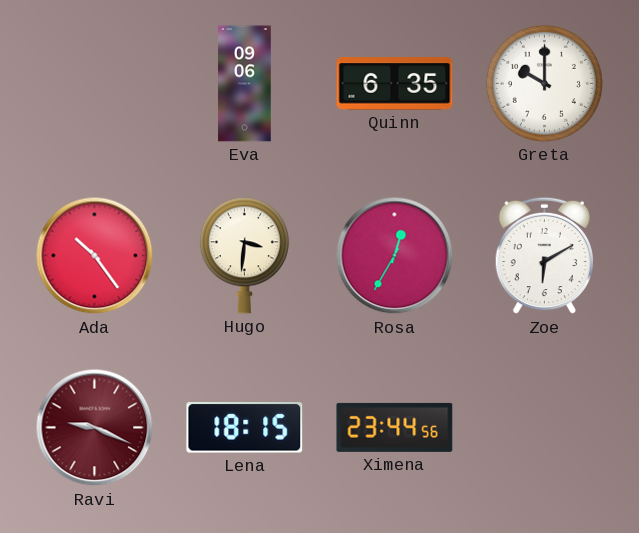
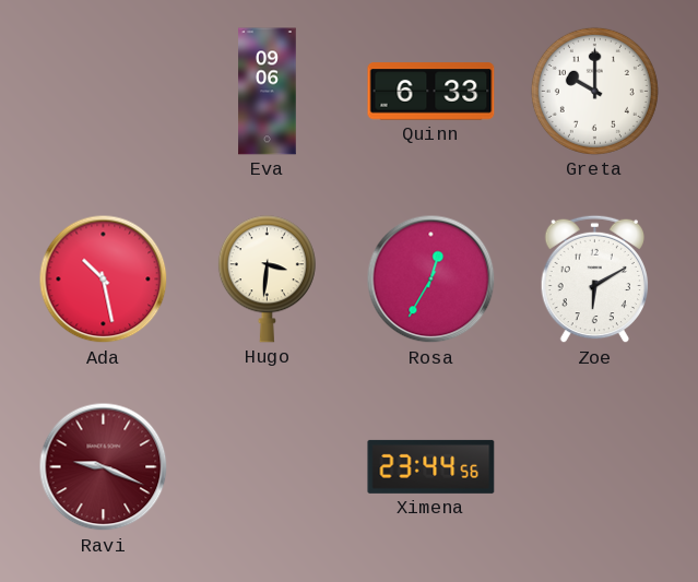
Quinn: 6:35 -> 6:33
Ada: 10:24 -> 10:28
Lena: 18:15 -> none
